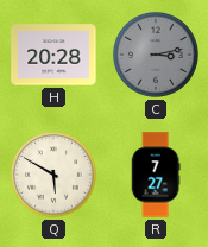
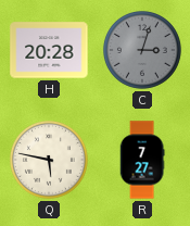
C: 3:13 -> 3:03
Q: 5:50 -> 5:47
